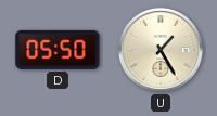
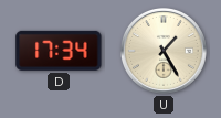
D: 05:50 -> 17:34
